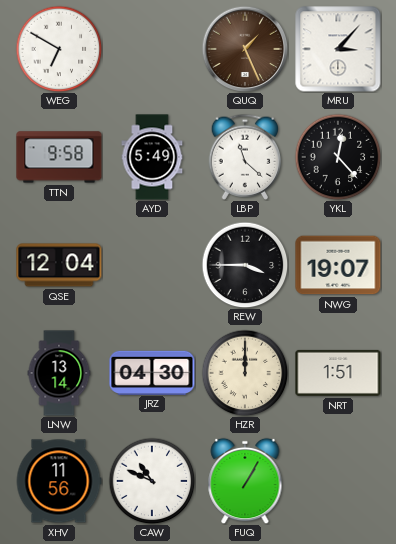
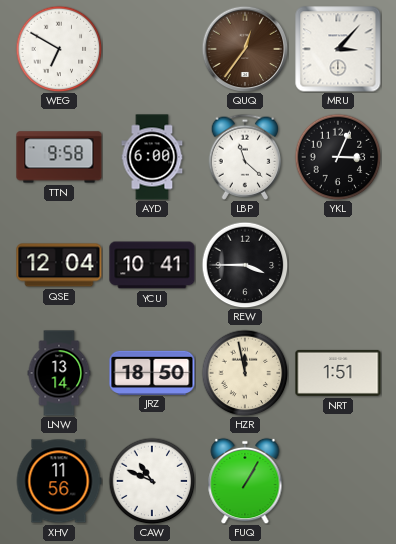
QUQ: 1:26 -> 12:36
AYD: 5:49 -> 6:00
YKL: 12:23 -> 3:04
YCU: none -> 10:41
NWG: 19:07 -> none
JRZ: 04:30 -> 18:50
HZR: 12:00 -> 11:58
